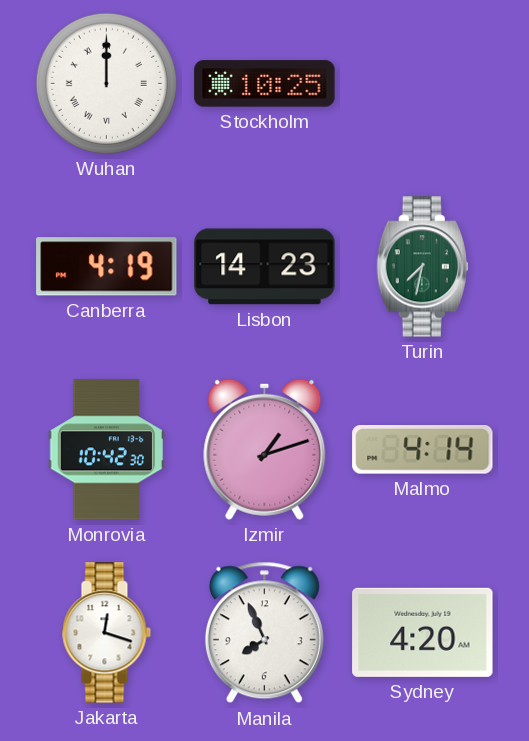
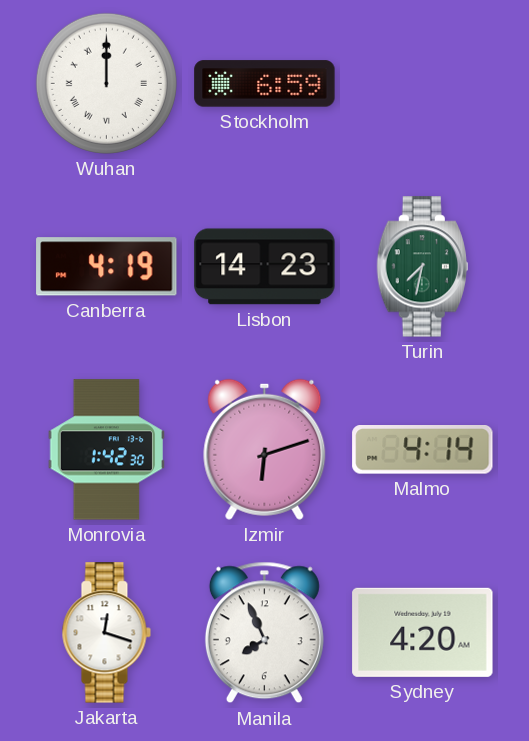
Stockholm: 10:25 -> 6:59
Monrovia: 10:42 -> 1:42
Izmir: 1:12 -> 6:12
